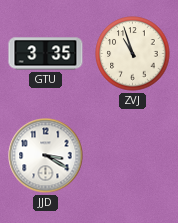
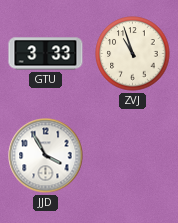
GTU: 3:35 -> 3:33
JJD: 3:20 -> 3:55
